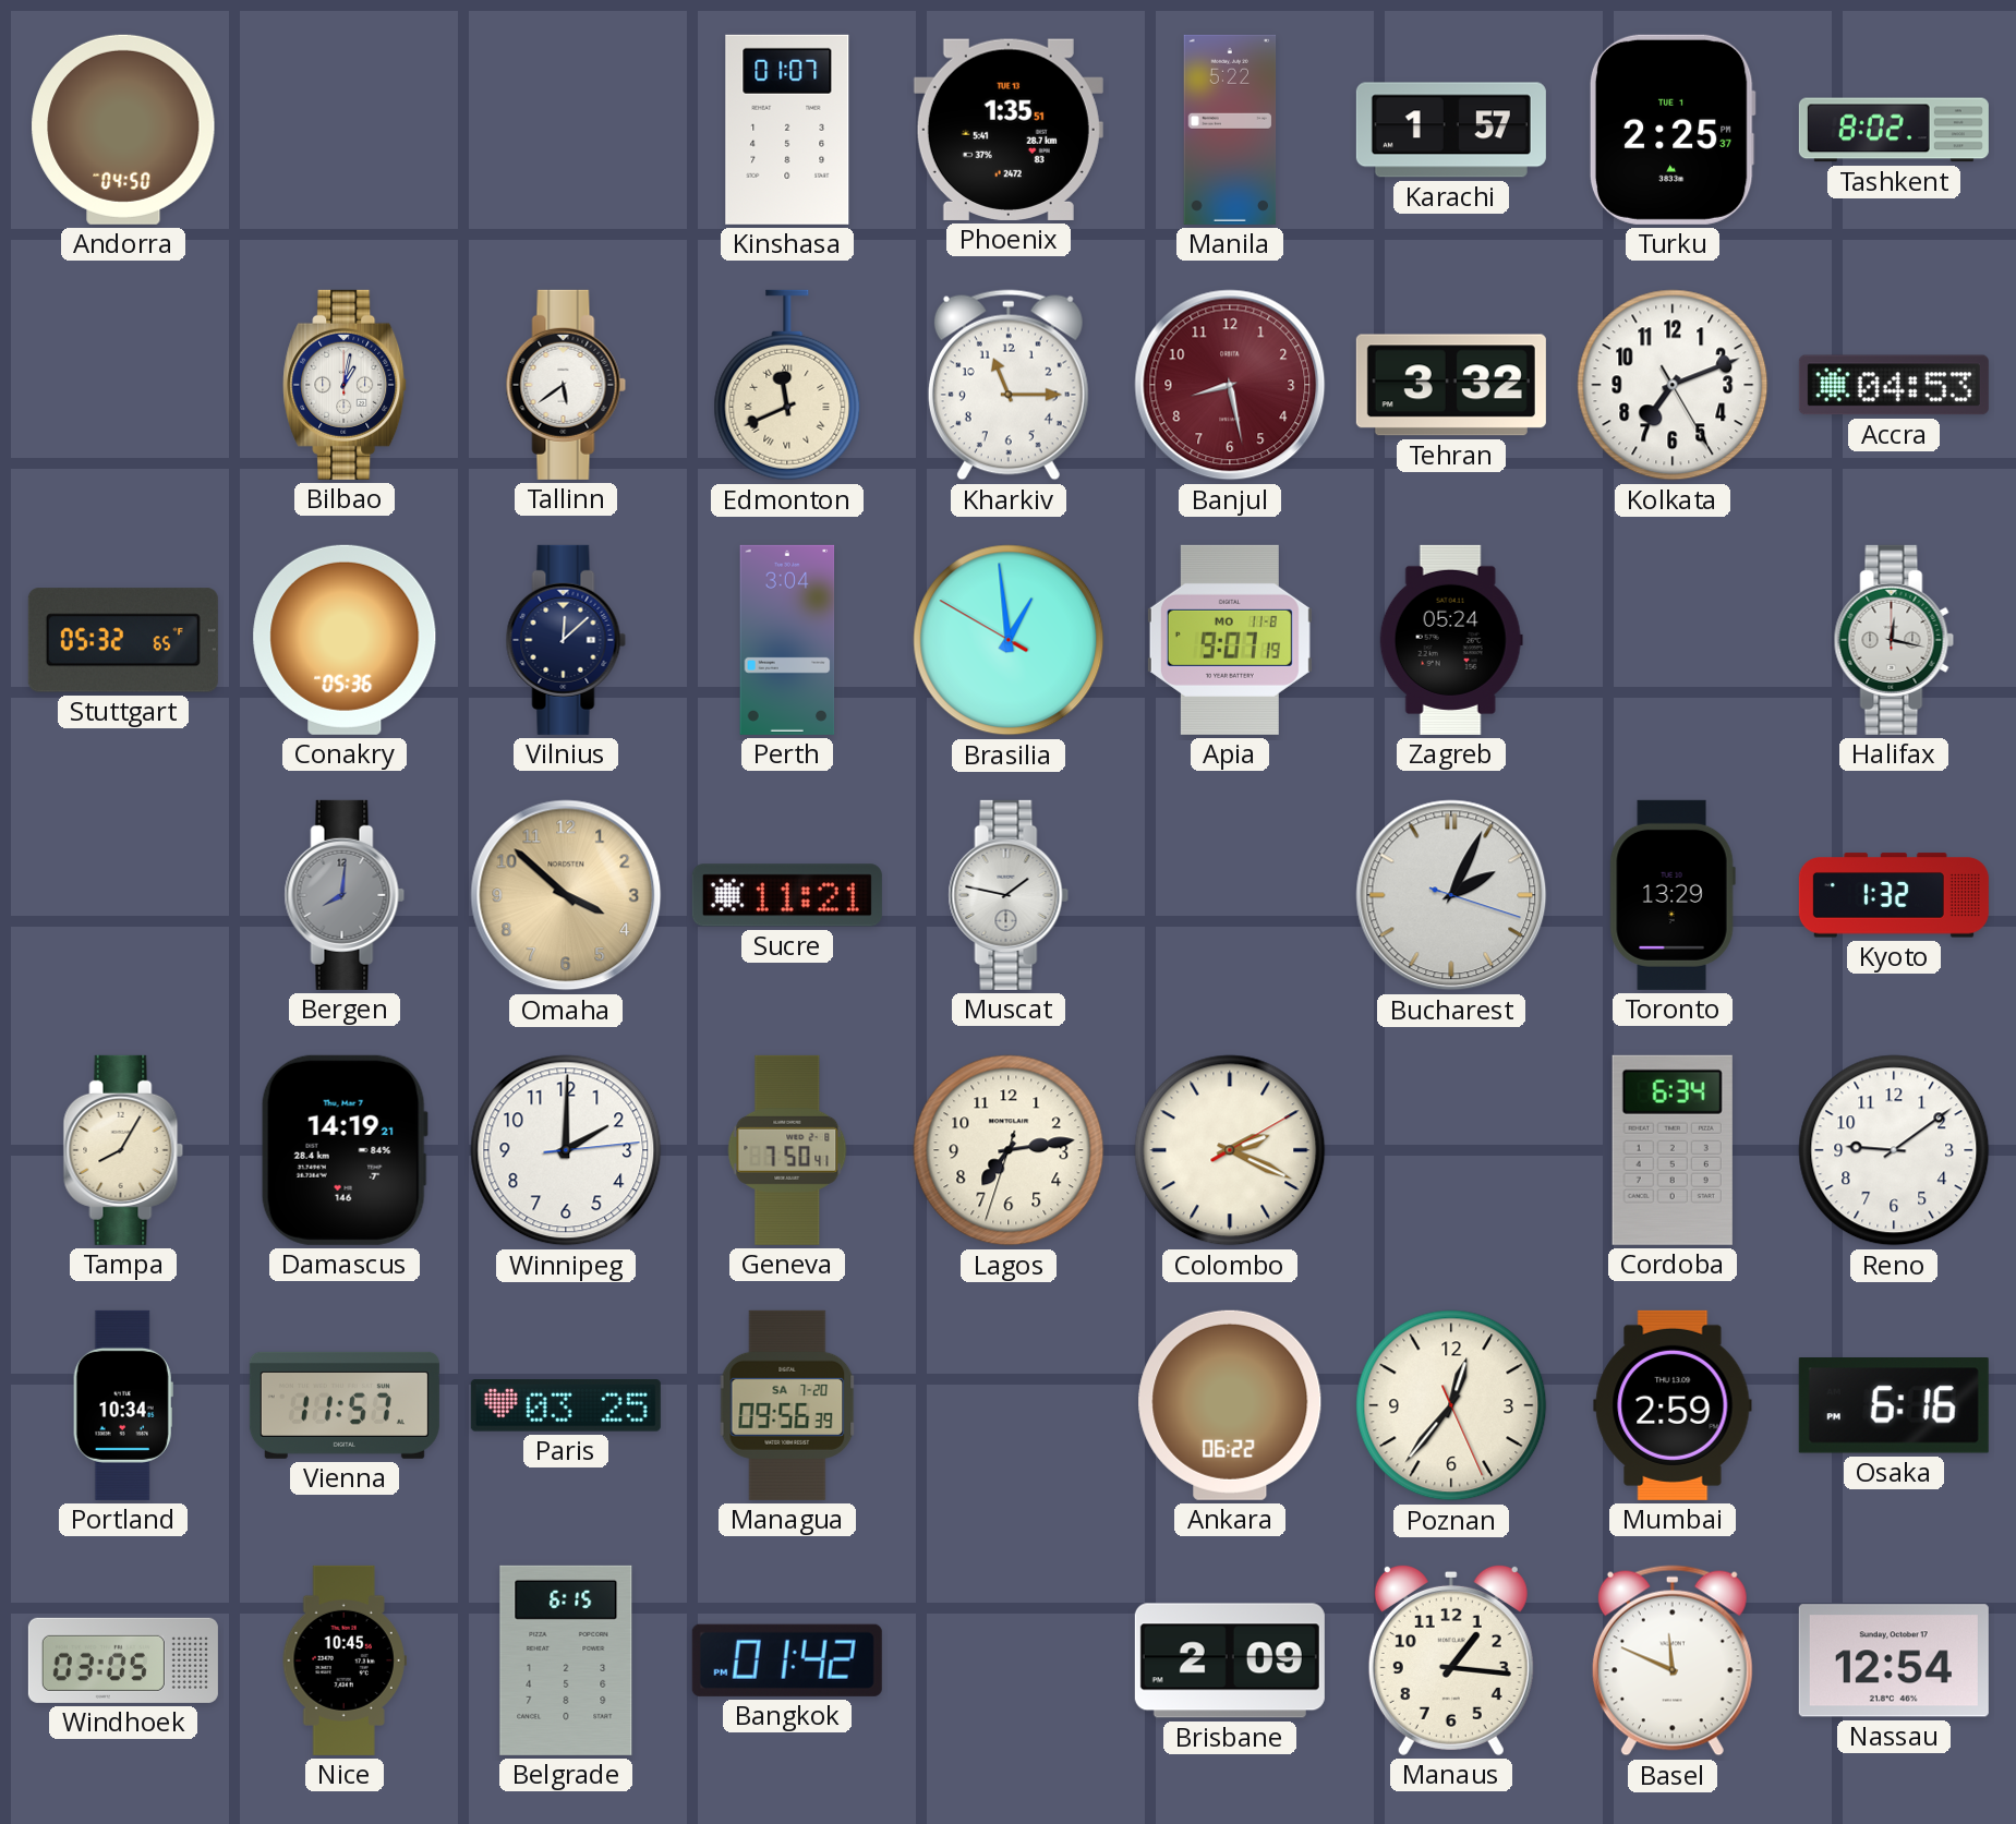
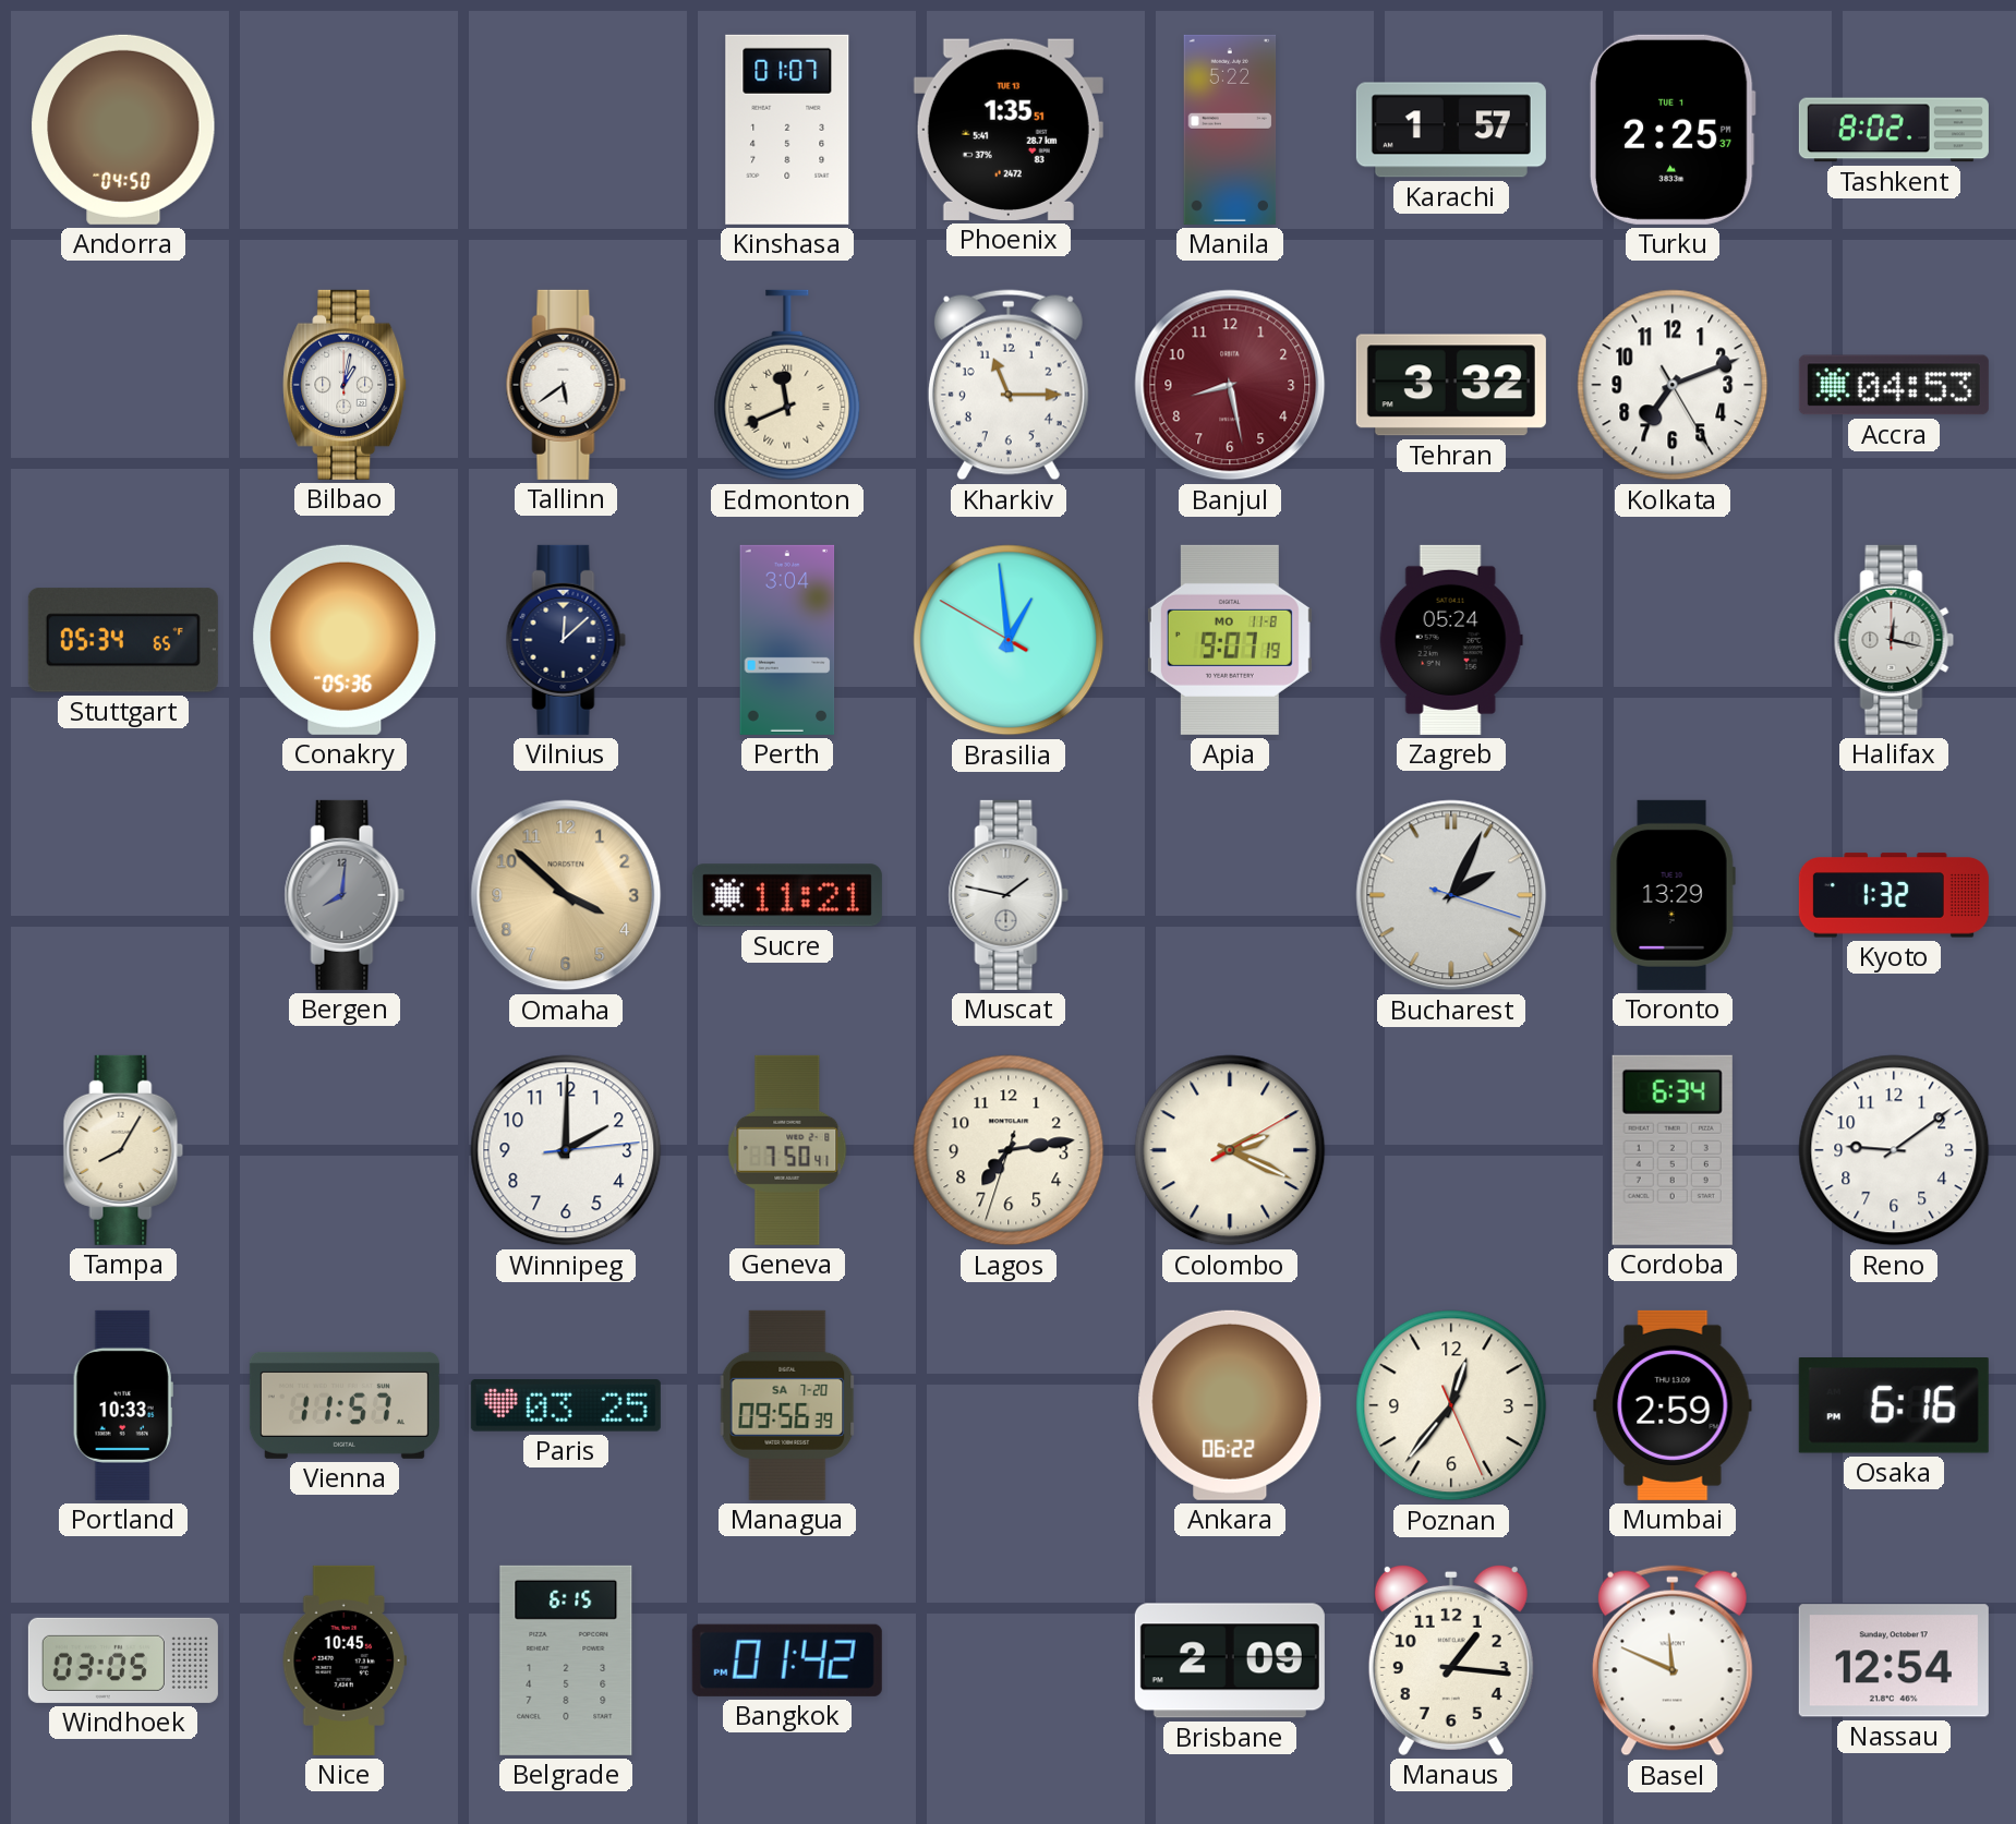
Stuttgart: 05:32 -> 05:34
Damascus: 14:19 -> none
Portland: 10:34 -> 10:33
